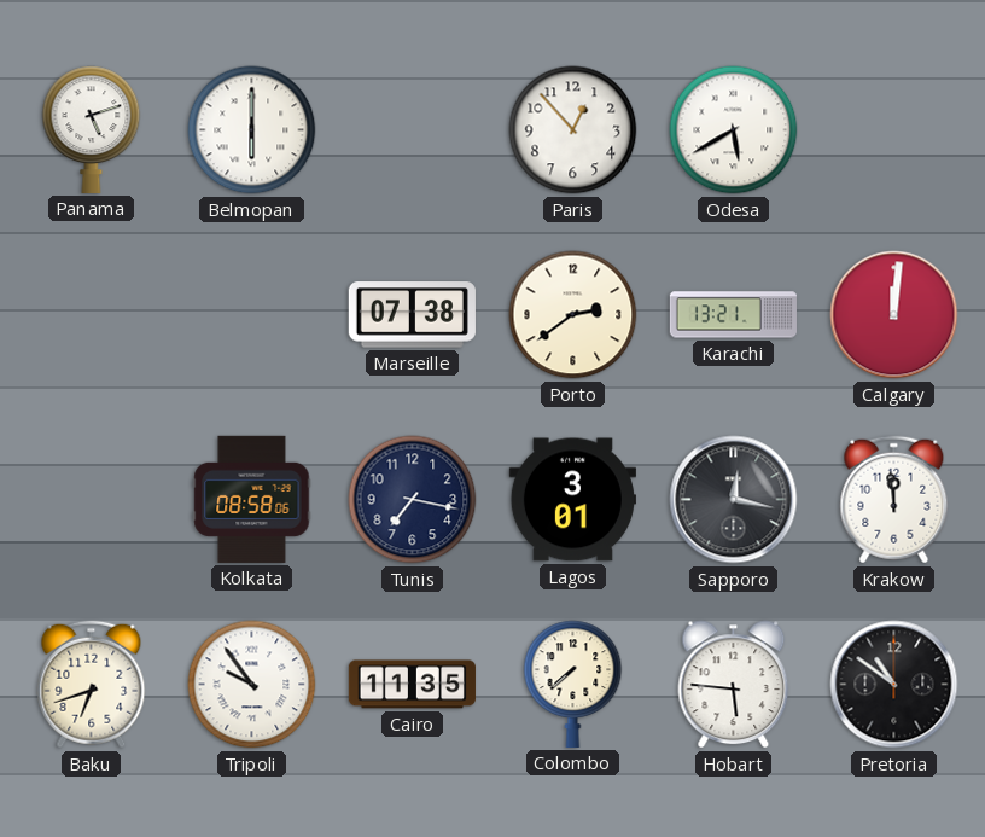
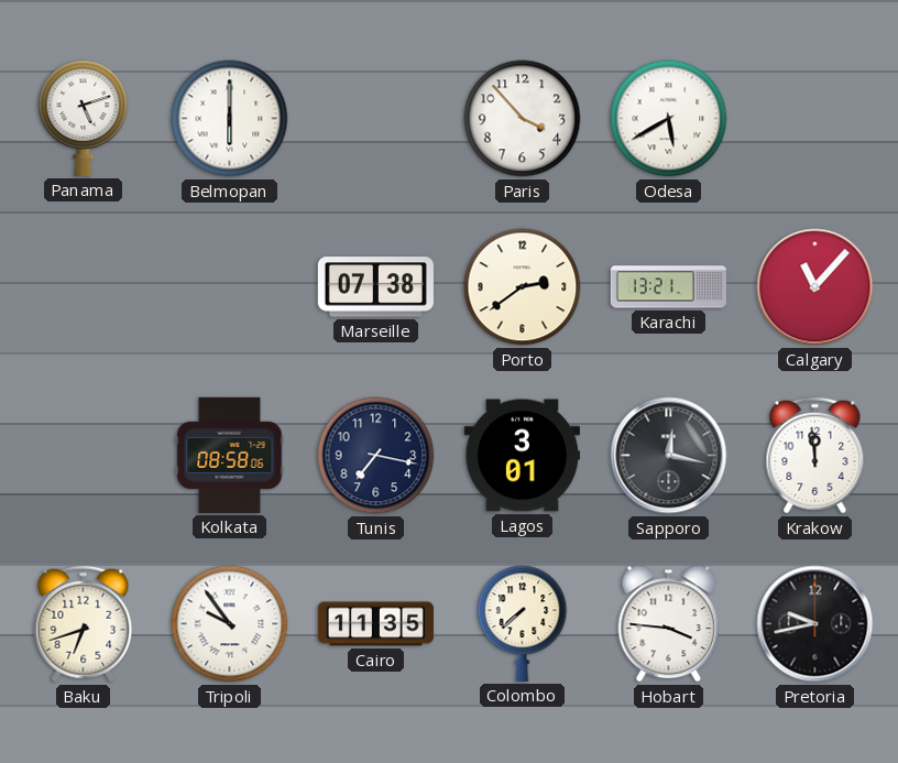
Paris: 12:53 -> 3:53
Calgary: 12:01 -> 11:07
Hobart: 5:46 -> 3:46
Pretoria: 10:51 -> 9:43
